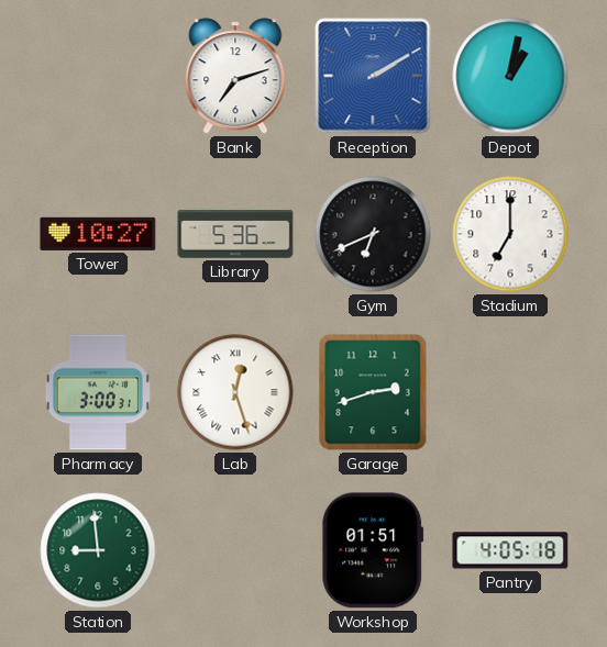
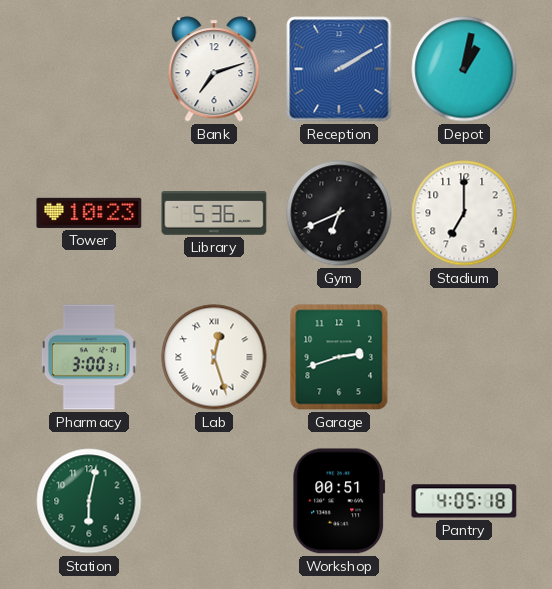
Tower: 10:27 -> 10:23
Station: 8:59 -> 6:02
Workshop: 01:51 -> 00:51
